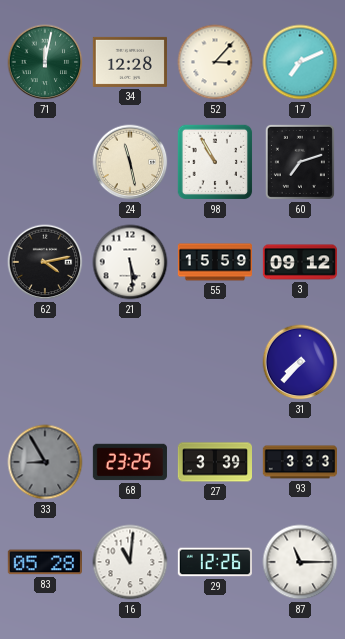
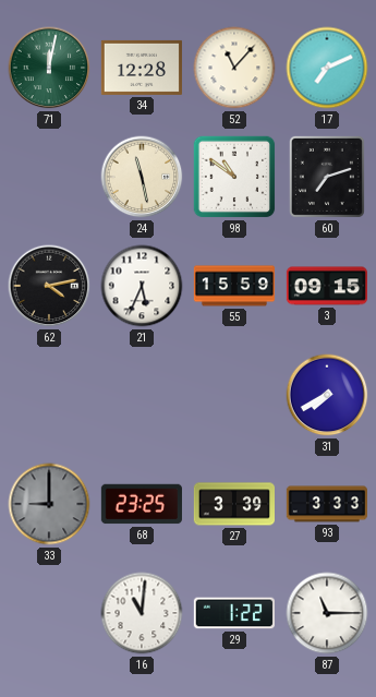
52: 3:07 -> 11:07
98: 10:55 -> 10:51
21: 5:29 -> 5:34
3: 09:12 -> 09:15
31: 7:37 -> 7:40
33: 8:55 -> 9:00
83: 05:28 -> none
29: 12:26 -> 1:22
